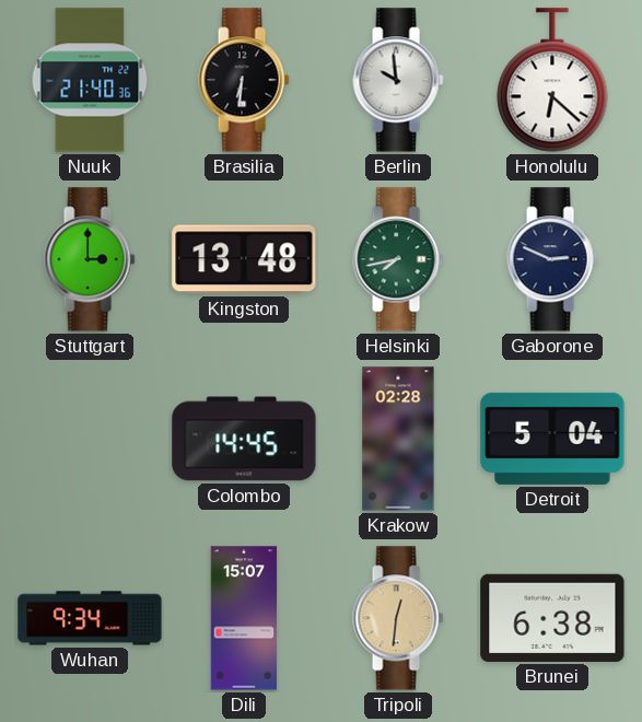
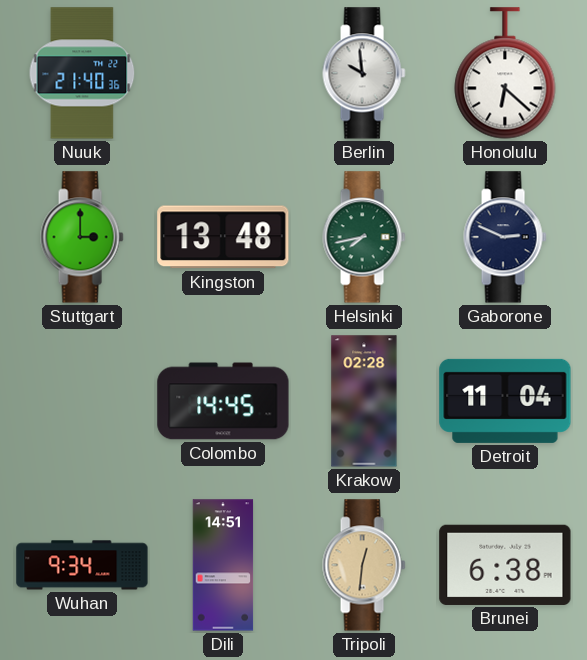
Brasilia: 6:31 -> none
Detroit: 5:04 -> 11:04
Dili: 15:07 -> 14:51
